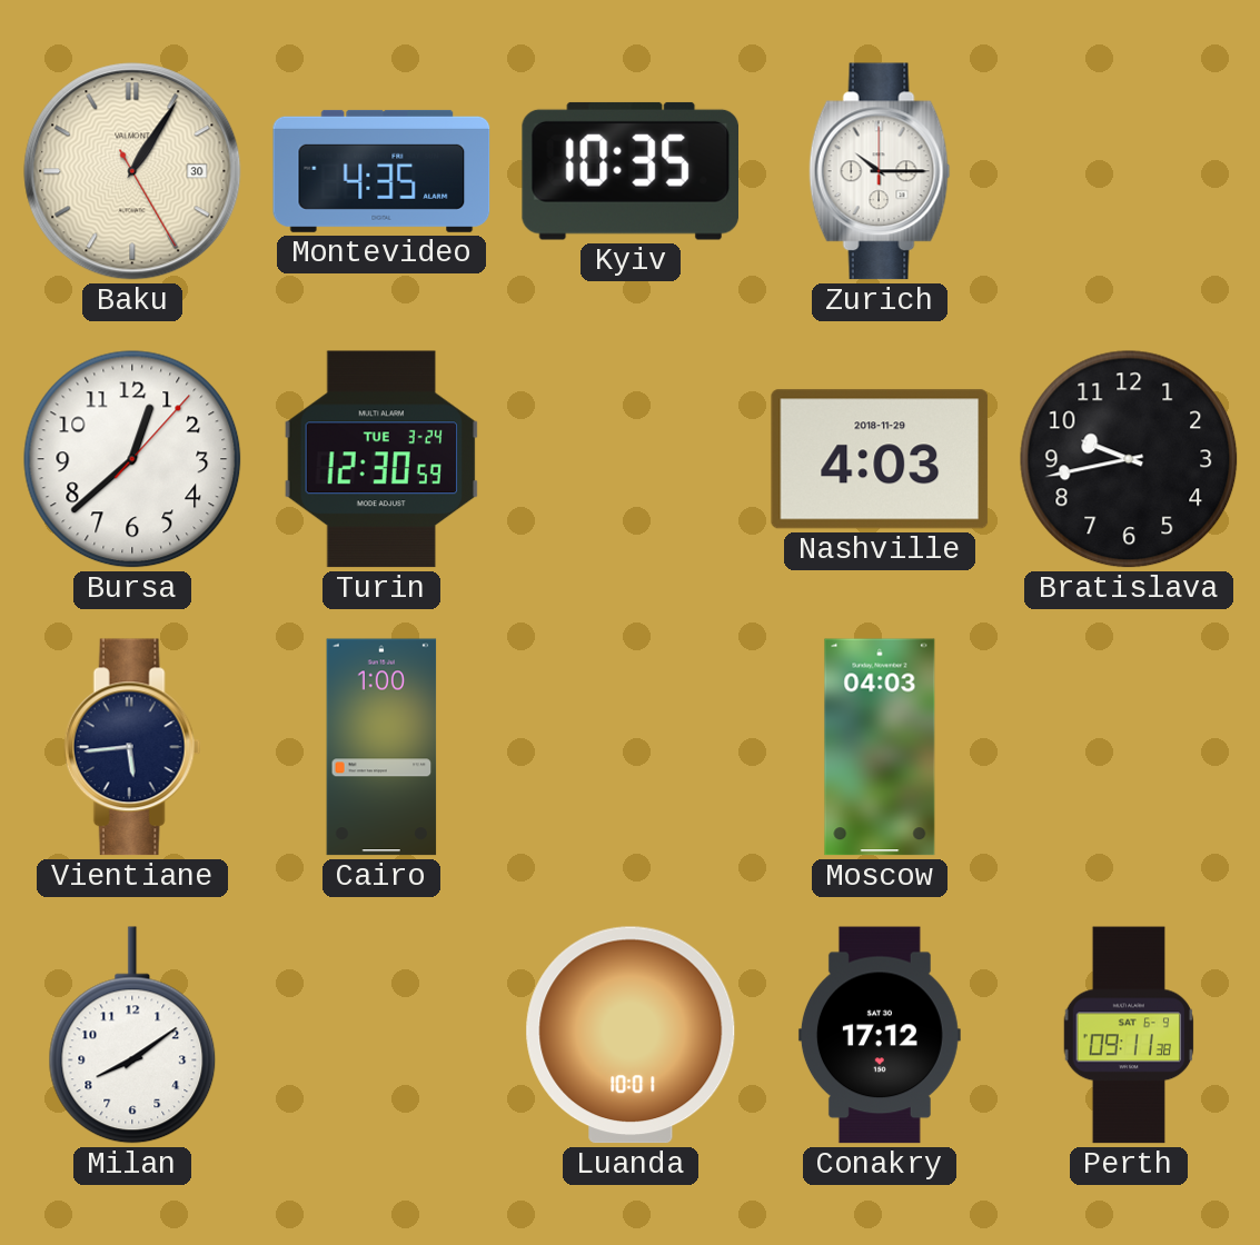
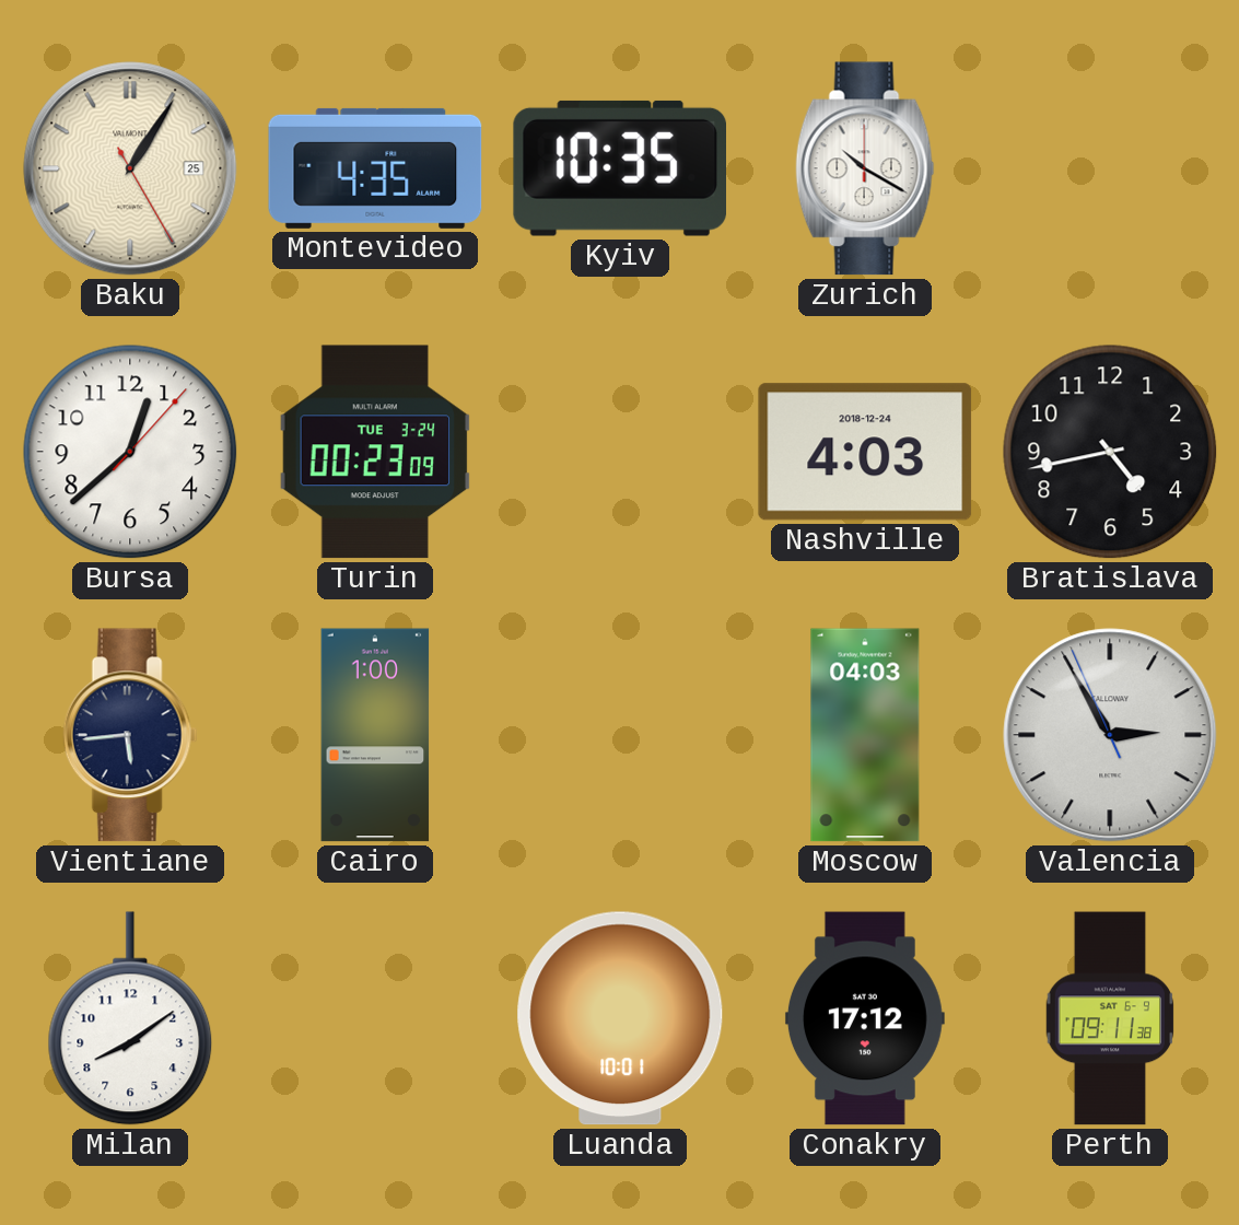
Baku date: 30 -> 25
Zurich: 10:15 -> 10:20
Turin: 12:30 -> 00:23
Nashville date: 2018-11-29 -> 2018-12-24
Bratislava: 9:43 -> 4:43
Valencia: none -> 2:54
